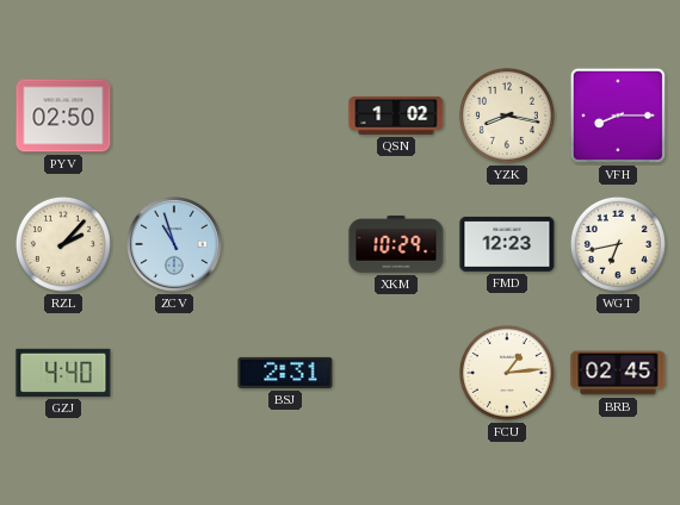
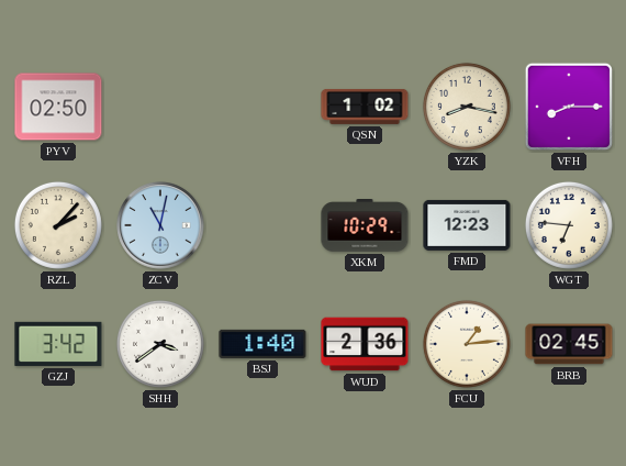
ZCV: 10:57 -> 11:02
WGT: 6:43 -> 6:46
GZJ: 4:40 -> 3:42
SHH: none -> 3:39
BSJ: 2:31 -> 1:40
WUD: none -> 2:36
